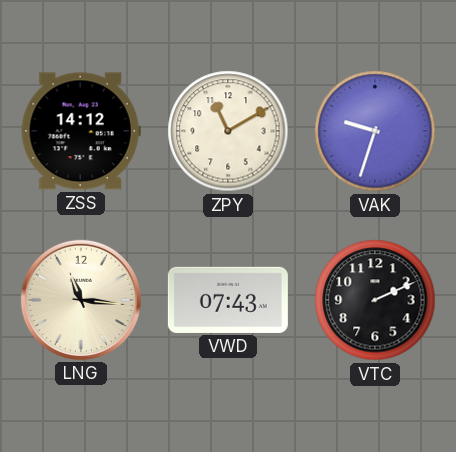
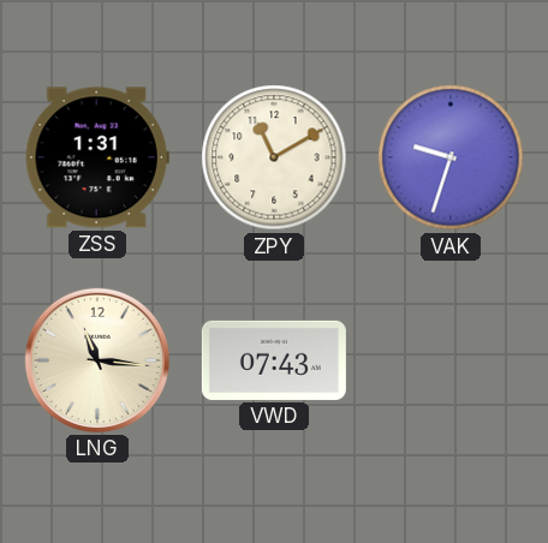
ZSS: 14:12 -> 1:31
VTC: 2:11 -> none
